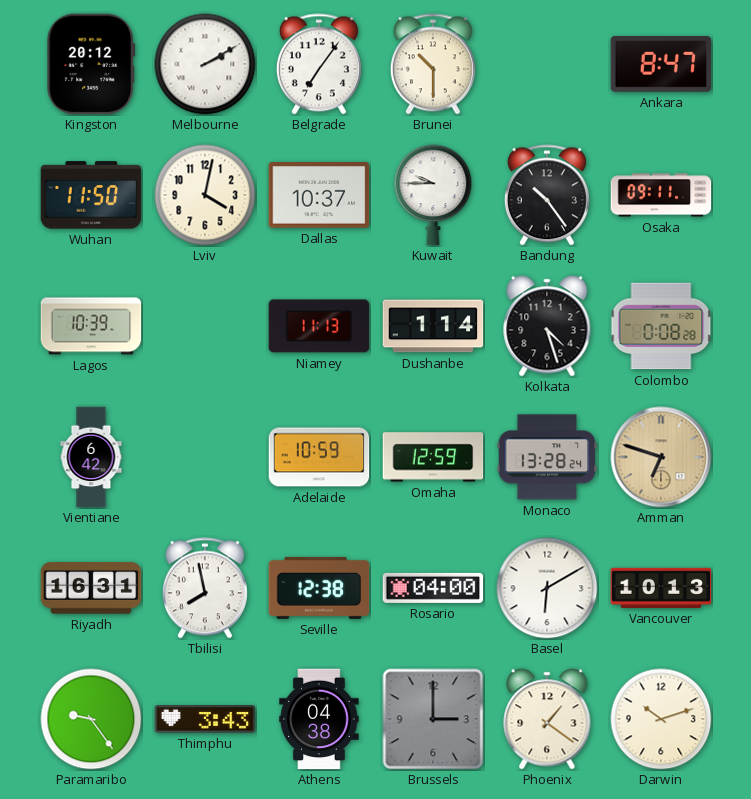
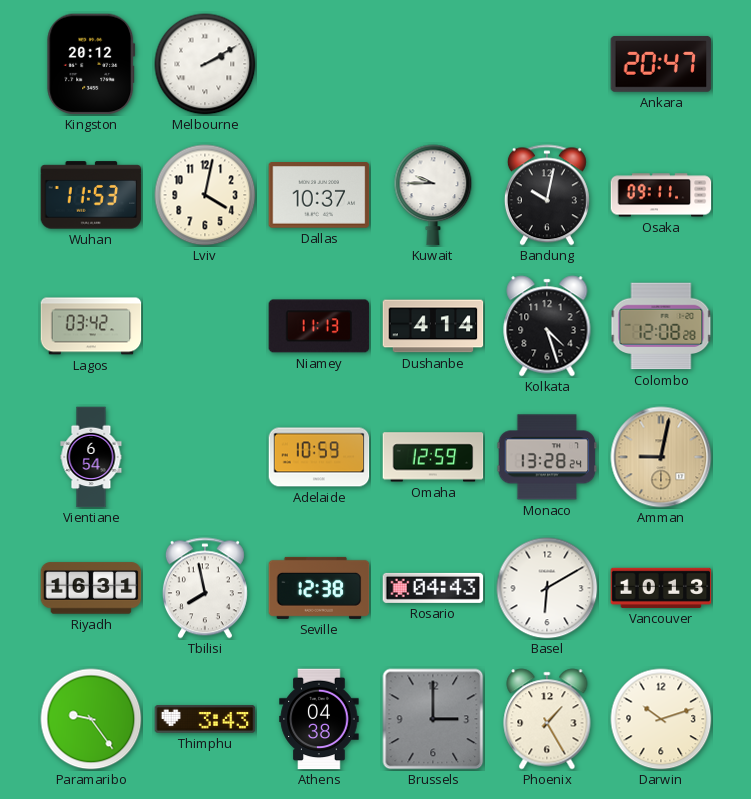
Belgrade: 7:06 -> none
Brunei: 10:30 -> none
Ankara: 8:47 -> 20:47
Wuhan: 11:50 -> 11:53
Bandung: 10:24 -> 10:02
Lagos: 10:39 -> 03:42
Dushanbe: 1:14 -> 4:14
Colombo: 0:08 -> 12:08
Vientiane: 6:42 -> 6:54
Amman: 6:48 -> 9:02
Rosario: 04:00 -> 04:43
Phoenix: 1:21 -> 1:25
